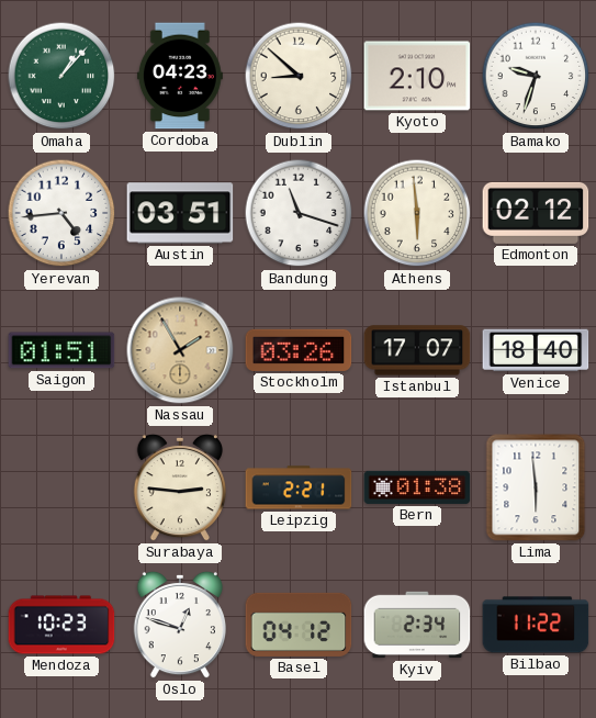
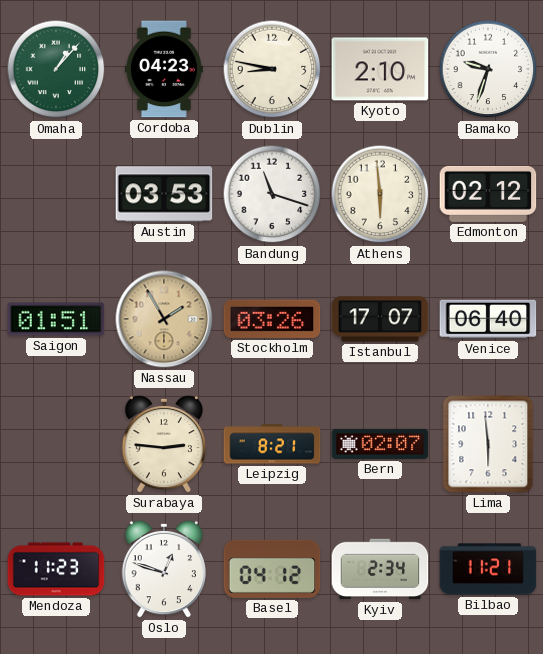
Dublin: 8:52 -> 8:47
Yerevan: 4:44 -> none
Austin: 03:51 -> 03:53
Venice: 18:40 -> 06:40
Leipzig: 2:21 -> 8:21
Bern: 01:38 -> 02:07
Mendoza: 10:23 -> 11:23
Bilbao: 11:22 -> 11:21
